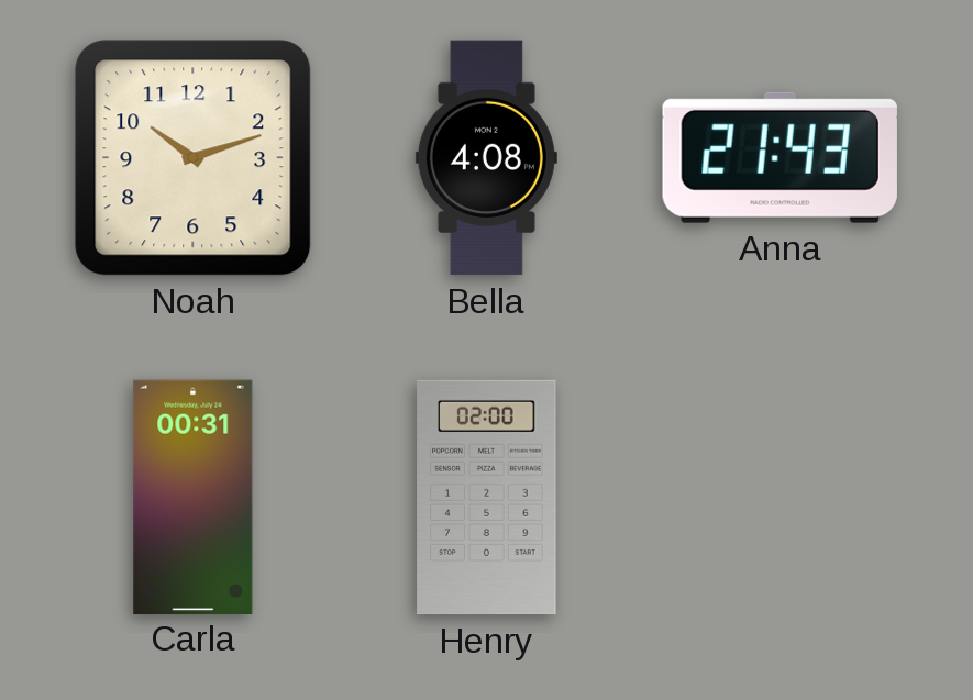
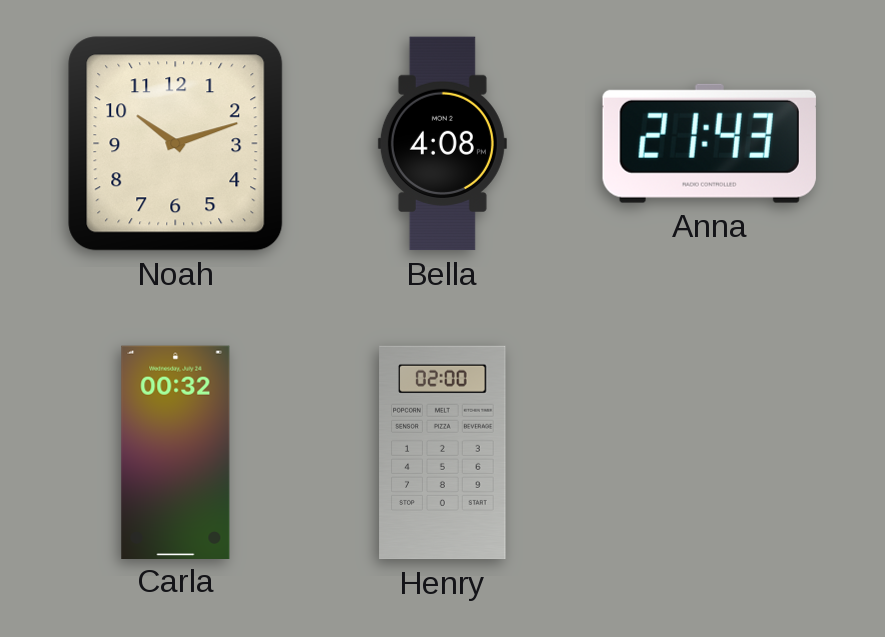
Carla: 00:31 -> 00:32
